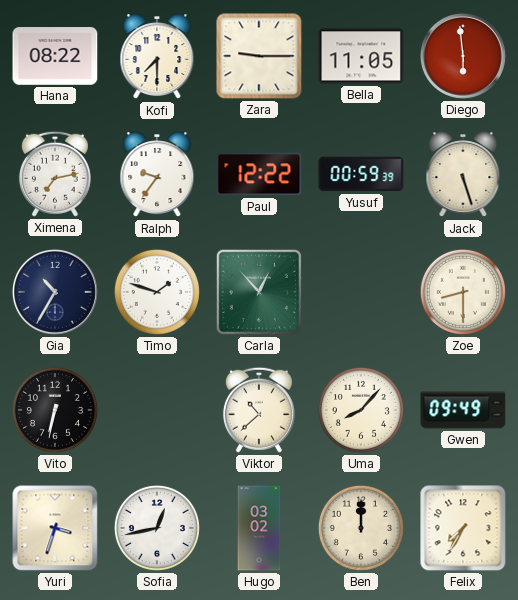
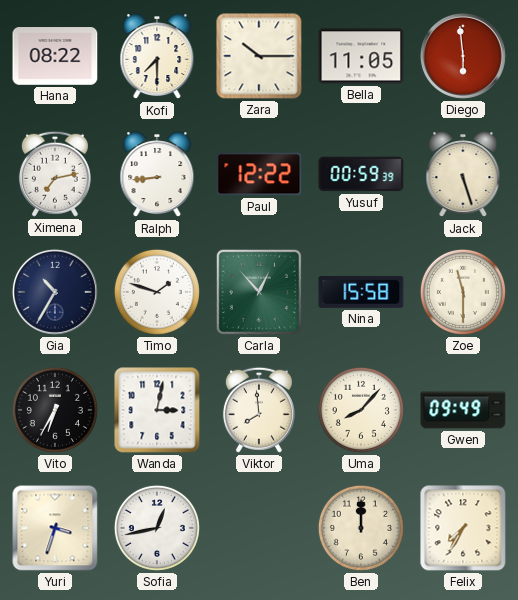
Zara: 9:15 -> 10:15
Ralph: 9:36 -> 8:44
Nina: none -> 15:58
Zoe: 8:30 -> 11:30
Vito: 6:32 -> 6:35
Wanda: none -> 3:02
Viktor: 10:38 -> 7:59
Hugo: 03:02 -> none
